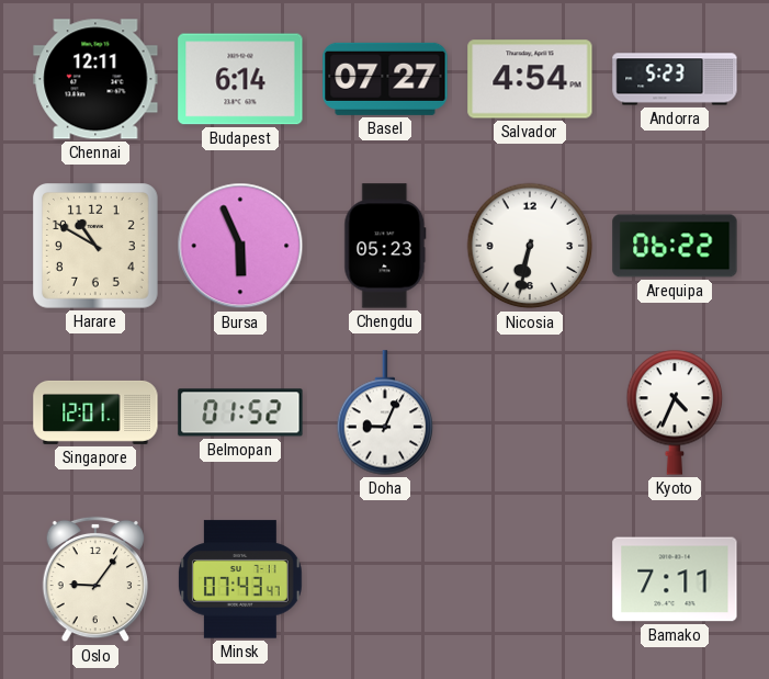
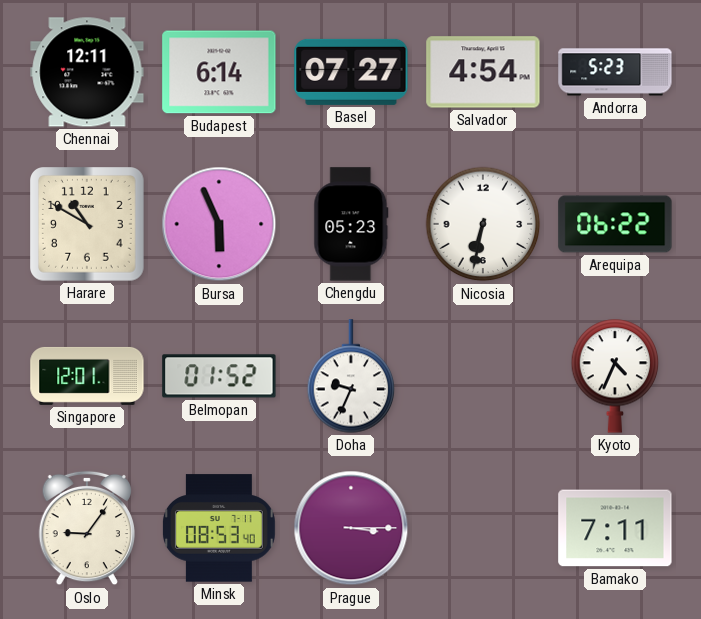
Doha: 9:04 -> 9:34
Minsk: 07:43 -> 08:53
Prague: none -> 3:15
